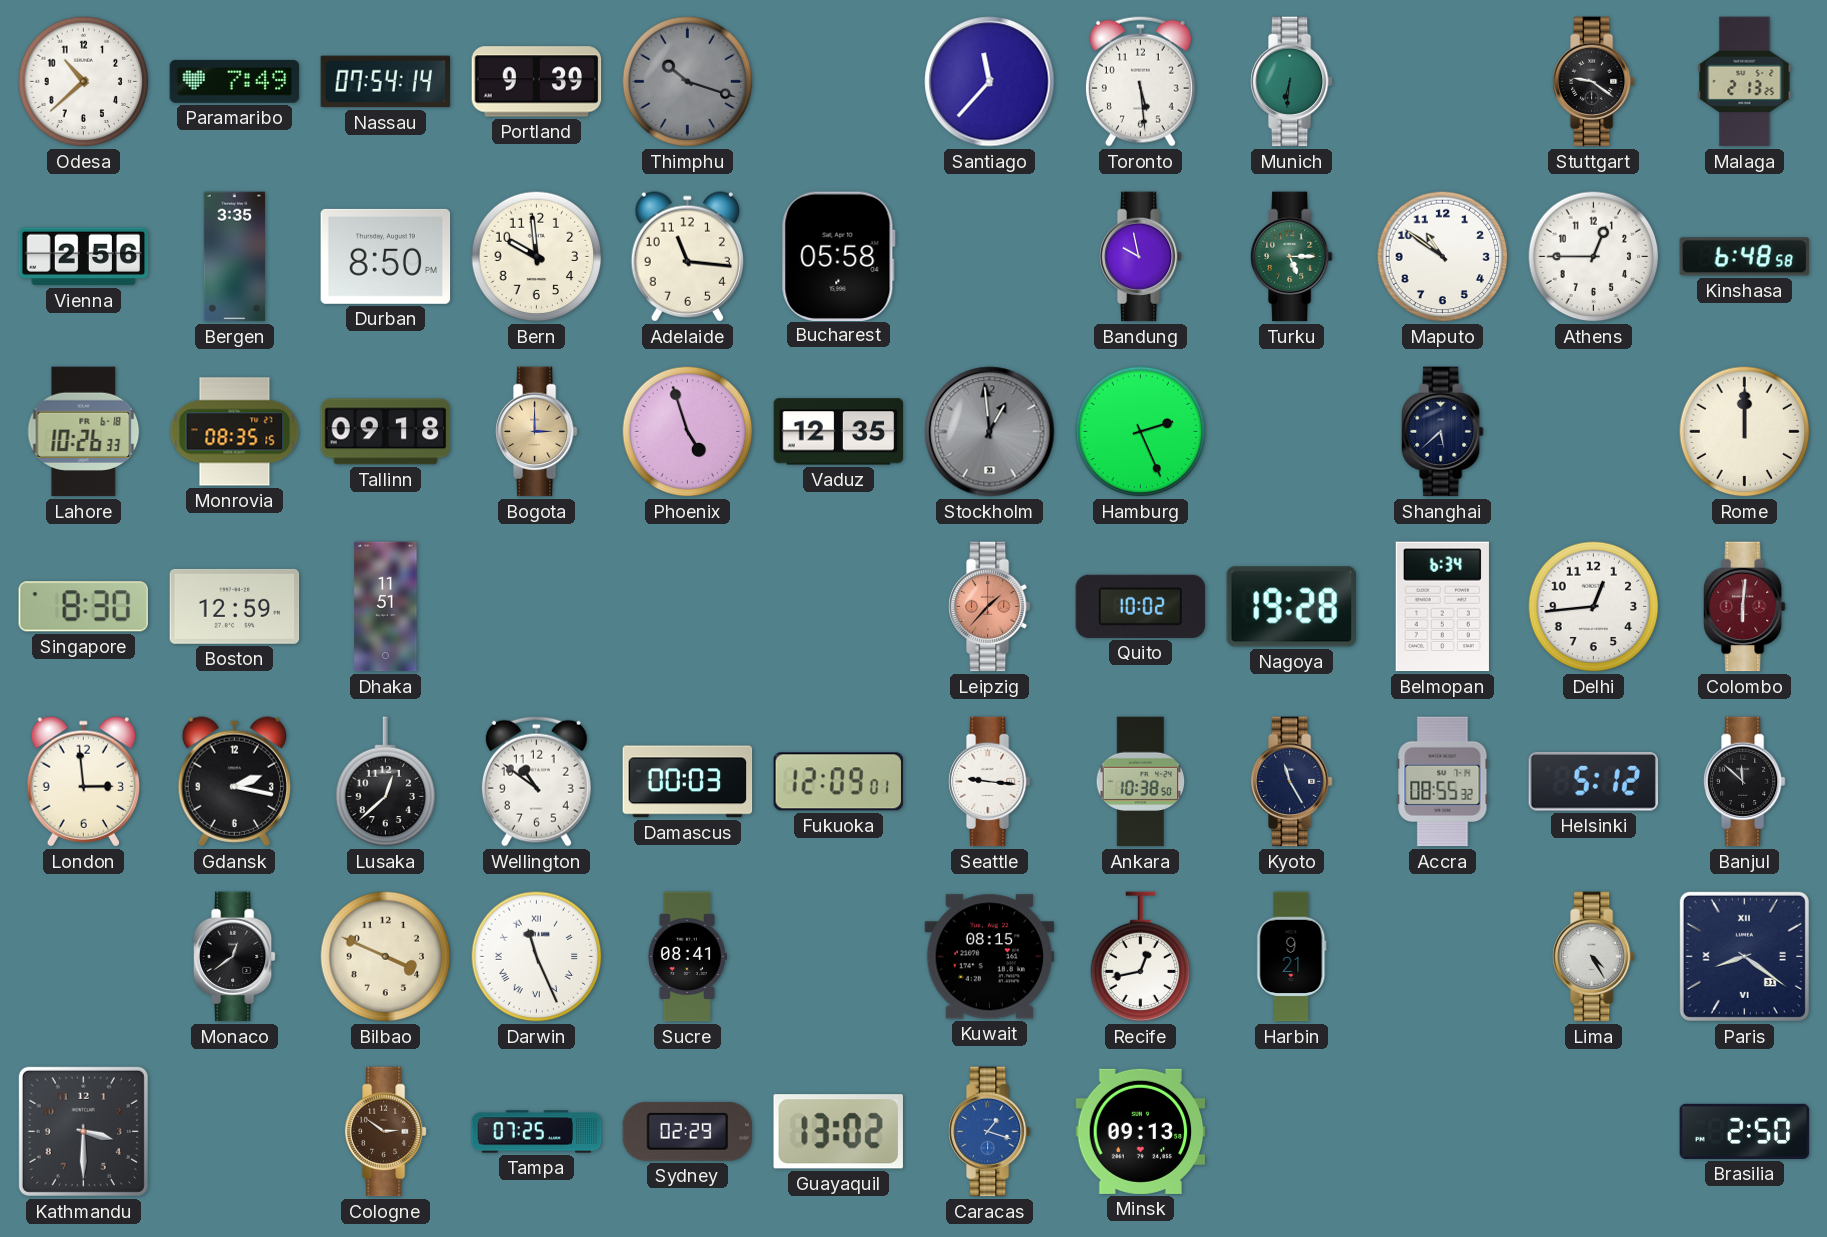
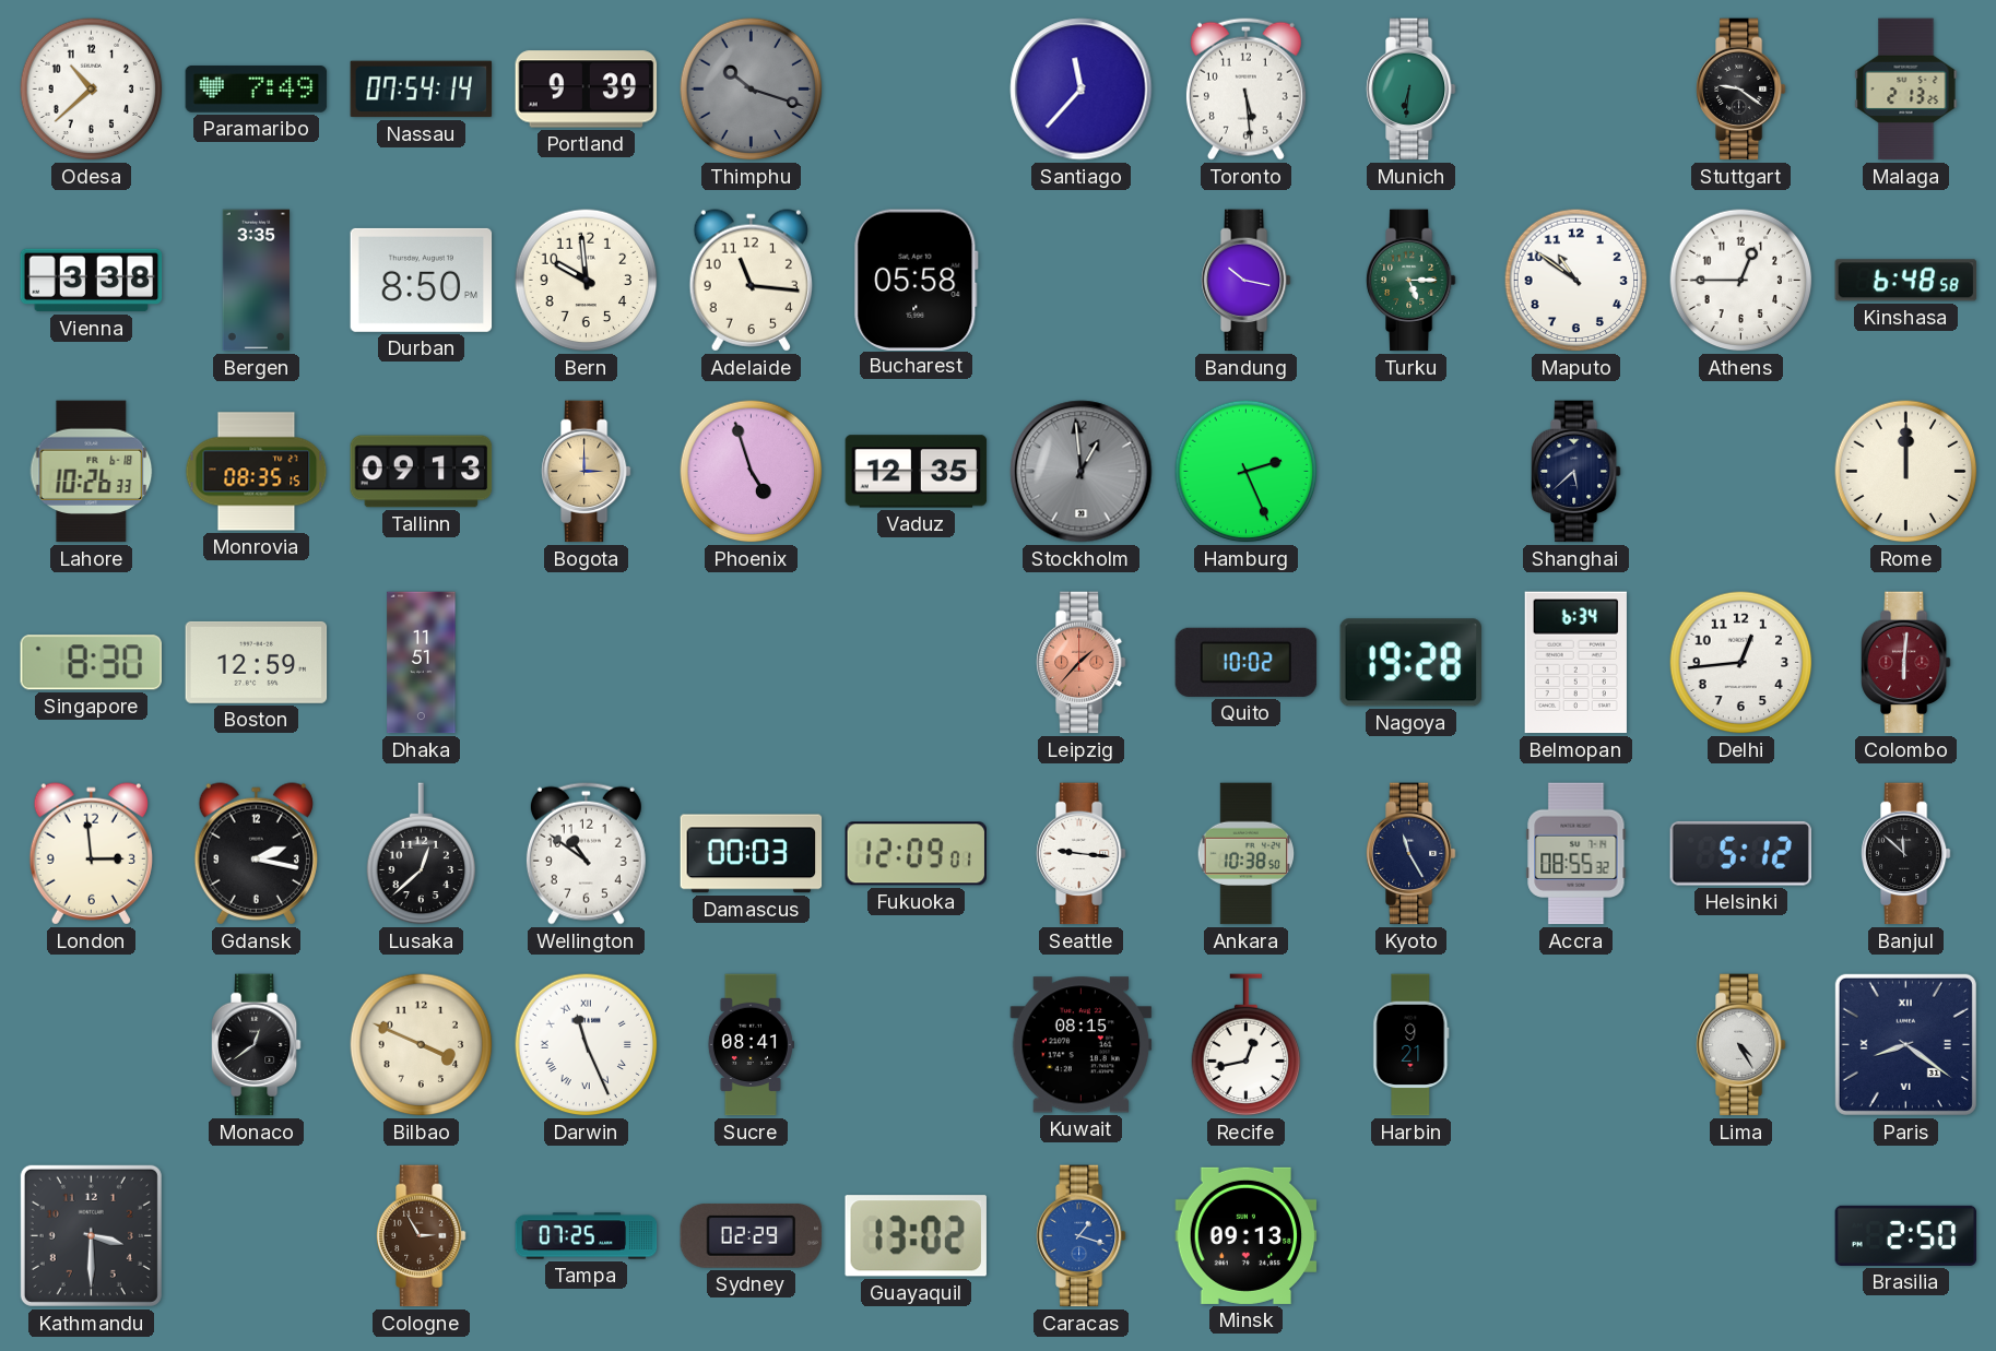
Vienna: 2:56 -> 3:38
Bandung: 9:58 -> 10:17
Tallinn: 09:18 -> 09:13
Cologne: 2:51 -> 2:55
